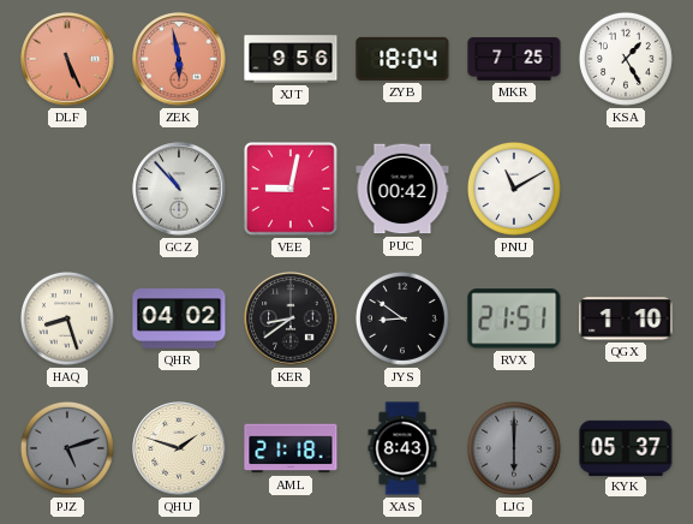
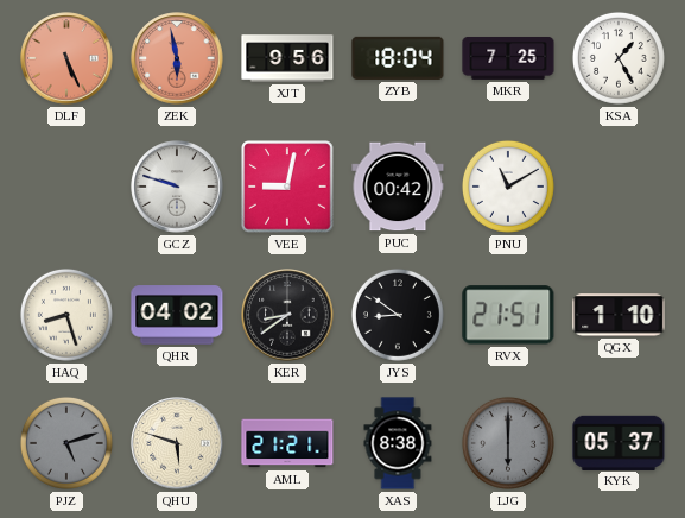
GCZ: 10:53 -> 9:48
QHU: 1:48 -> 5:48
AML: 21:18 -> 21:21
XAS: 8:43 -> 8:38
